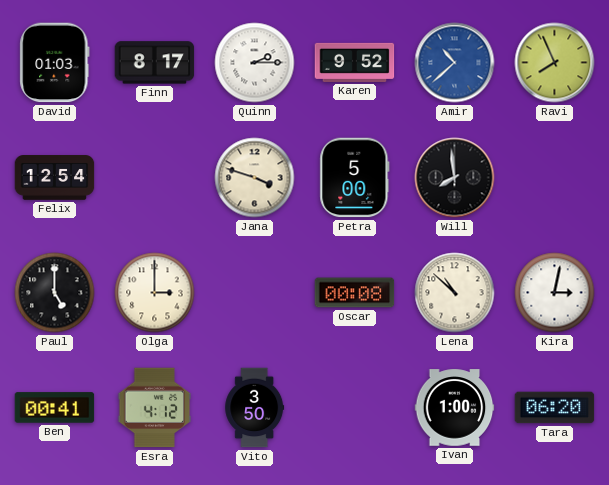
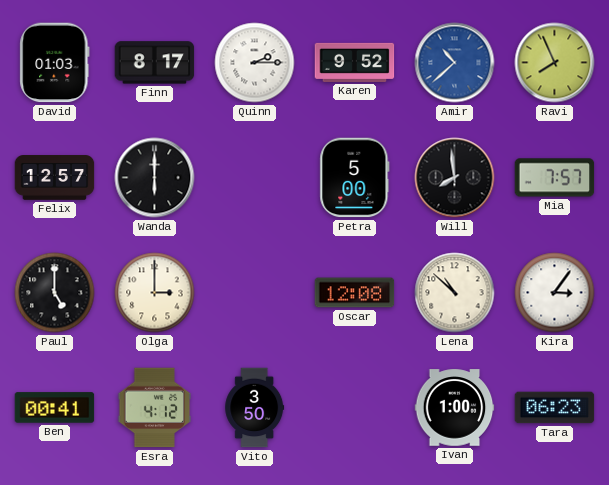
Felix: 12:54 -> 12:57
Wanda: none -> 6:00
Jana: 3:48 -> none
Mia: none -> 7:57
Oscar: 00:08 -> 12:08
Kira: 3:02 -> 3:06
Tara: 06:20 -> 06:23
